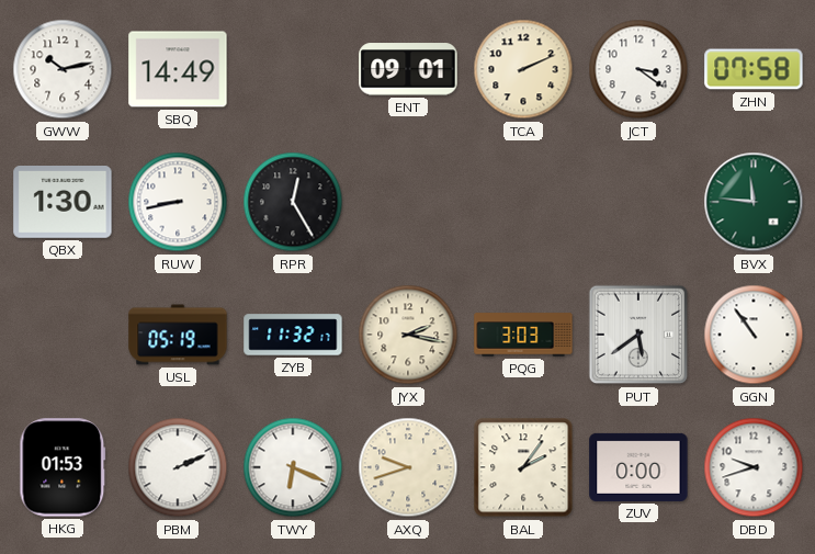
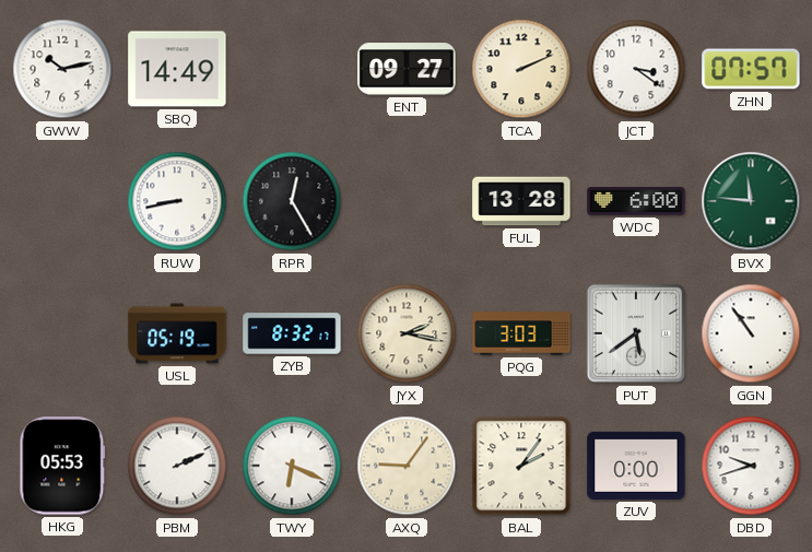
ENT: 09:01 -> 09:27
ZHN: 07:58 -> 07:57
QBX: 1:30 -> none
FUL: none -> 13:28
WDC: none -> 6:00
ZYB: 11:32 -> 8:32
HKG: 01:53 -> 05:53
AXQ: 9:42 -> 9:06
